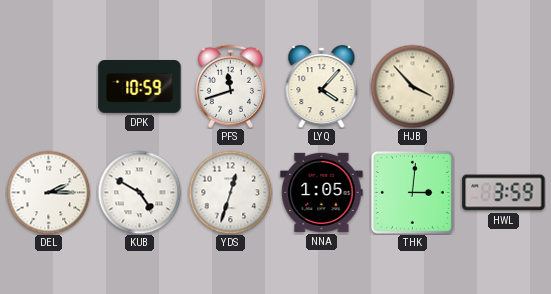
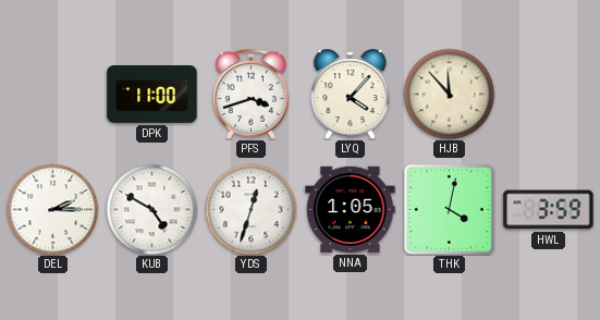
DPK: 10:59 -> 11:00
PFS: 11:42 -> 3:42
HJB: 3:53 -> 11:53
THK: 3:01 -> 4:02
